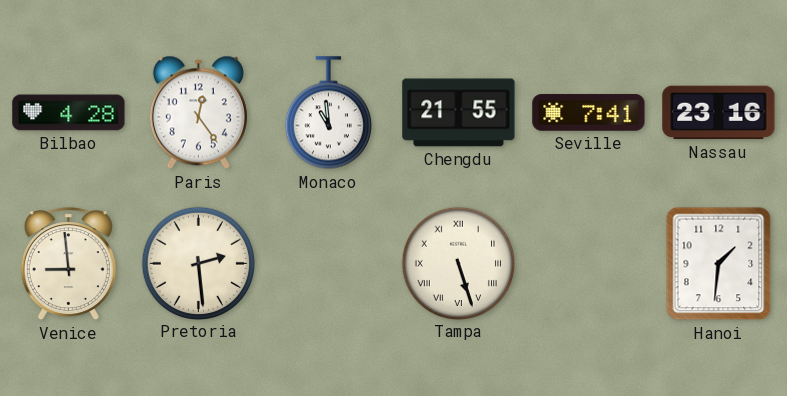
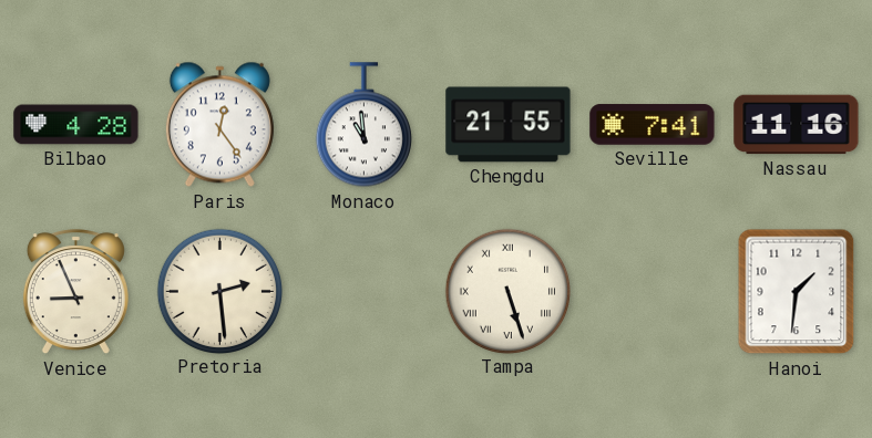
Nassau: 23:16 -> 11:16
Venice: 8:59 -> 8:56
